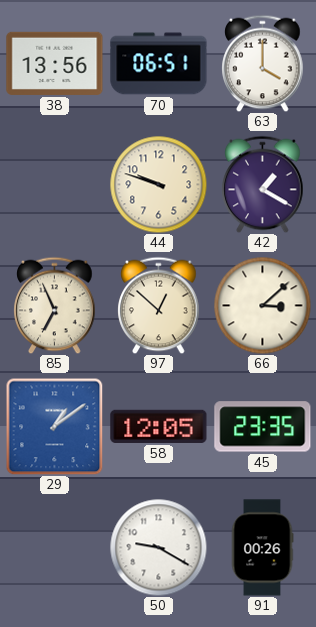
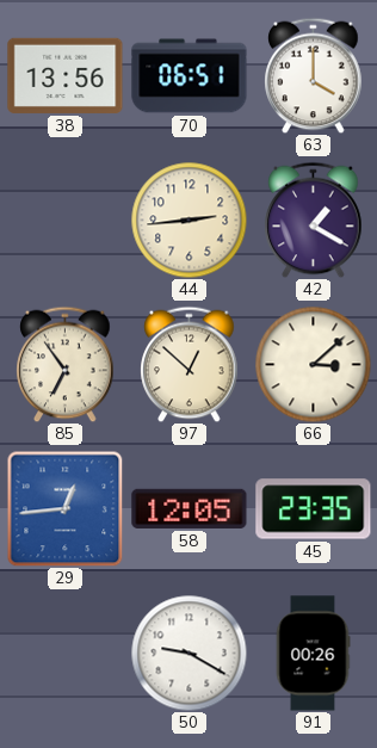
44: 9:48 -> 2:44
85: 6:56 -> 6:54
29: 1:09 -> 12:44
